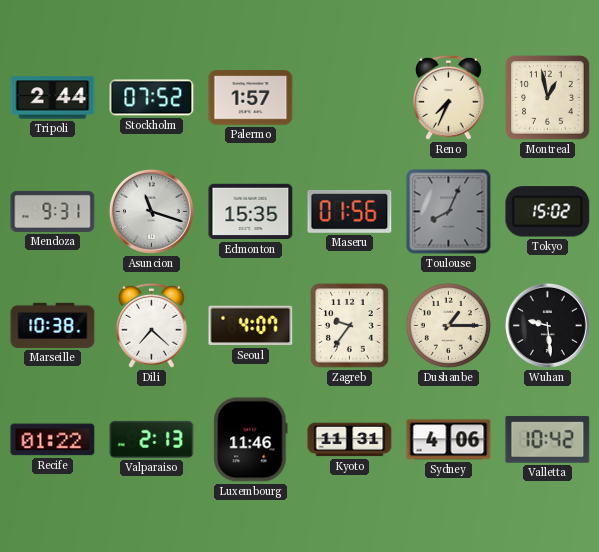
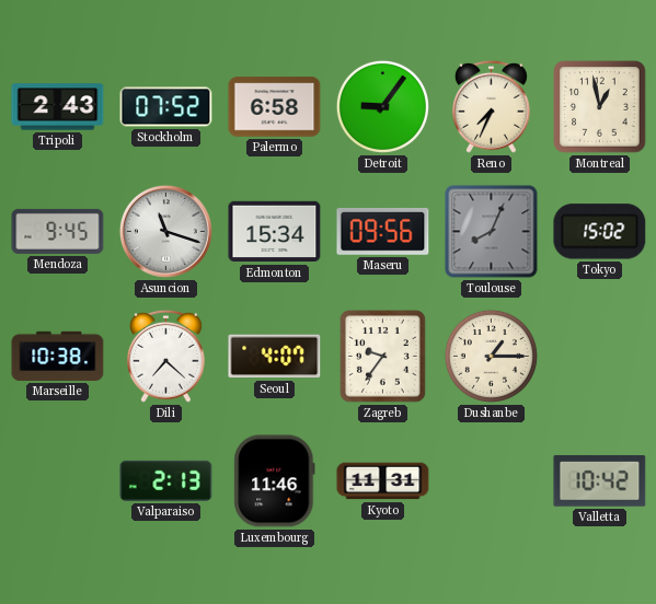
Tripoli: 2:44 -> 2:43
Palermo: 1:57 -> 6:58
Detroit: none -> 9:06
Mendoza: 9:31 -> 9:45
Edmonton: 15:35 -> 15:34
Maseru: 01:56 -> 09:56
Wuhan: 9:29 -> none
Recife: 01:22 -> none
Sydney: 4:06 -> none
